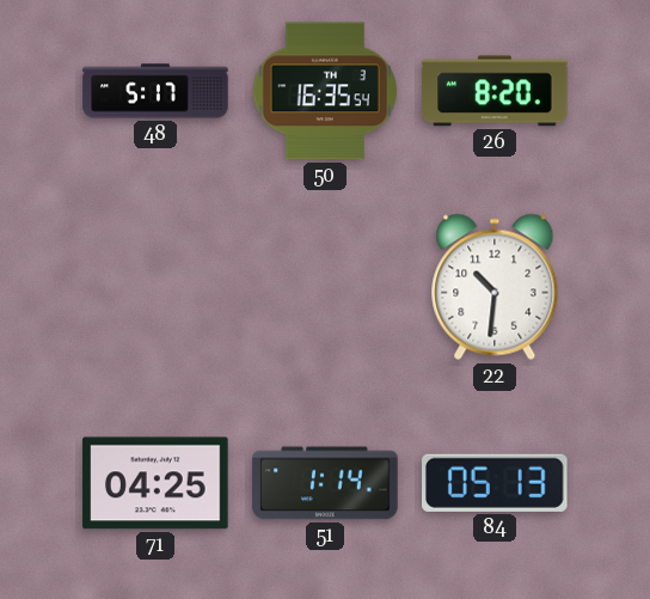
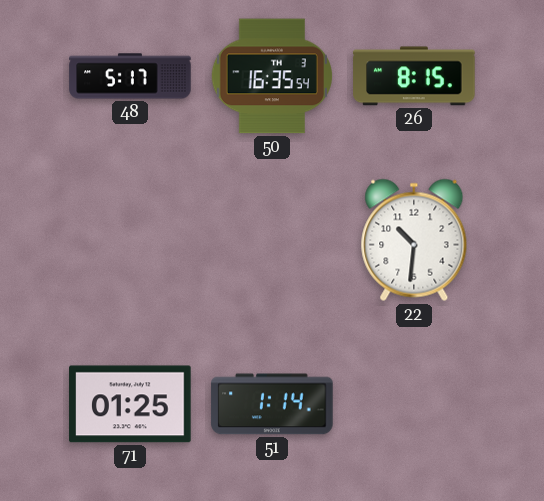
26: 8:20 -> 8:15
71: 04:25 -> 01:25
84: 05:13 -> none
